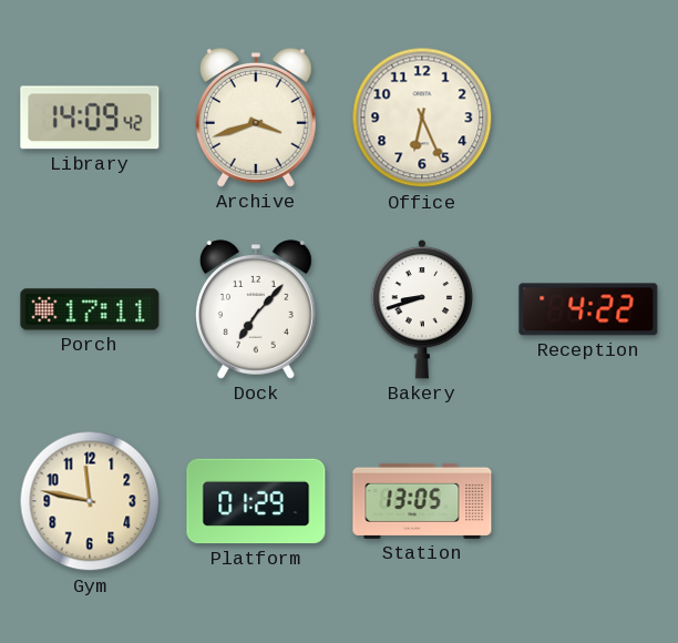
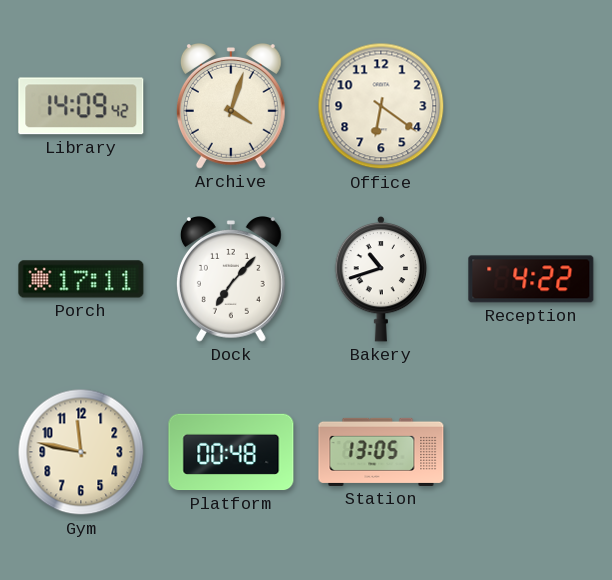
Archive: 3:42 -> 4:03
Office: 6:26 -> 6:21
Bakery: 8:42 -> 10:42
Platform: 01:29 -> 00:48
